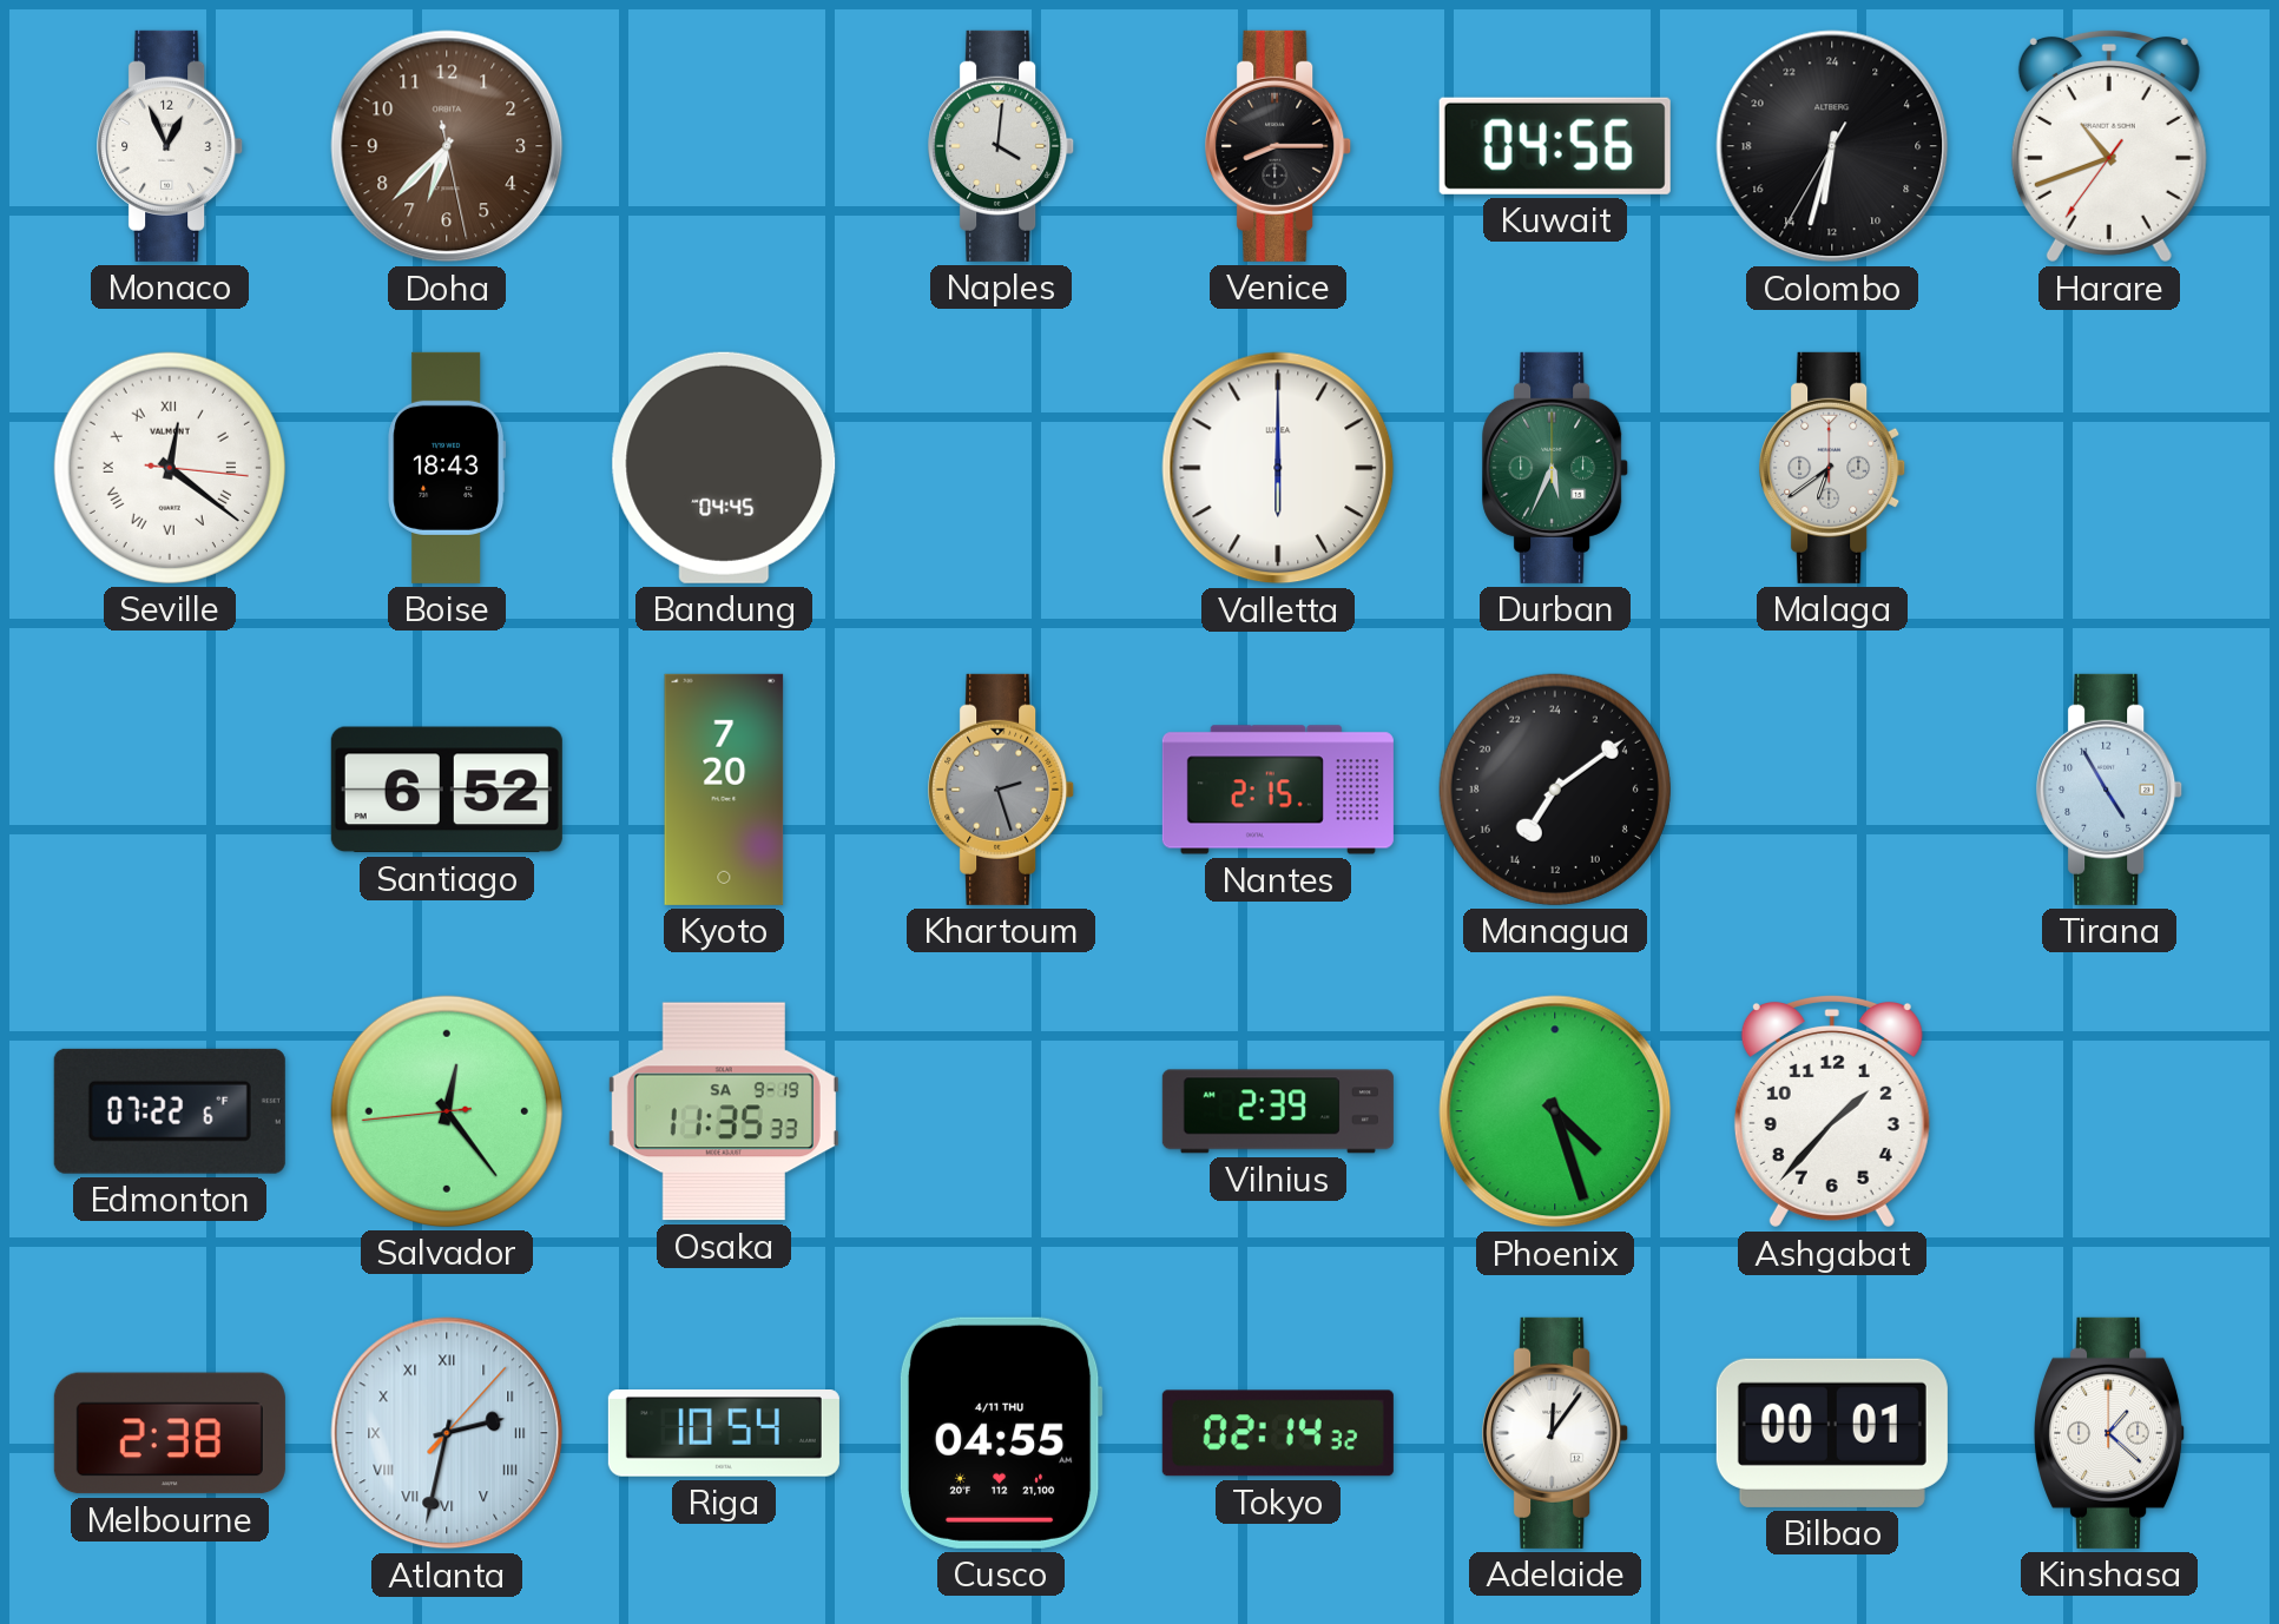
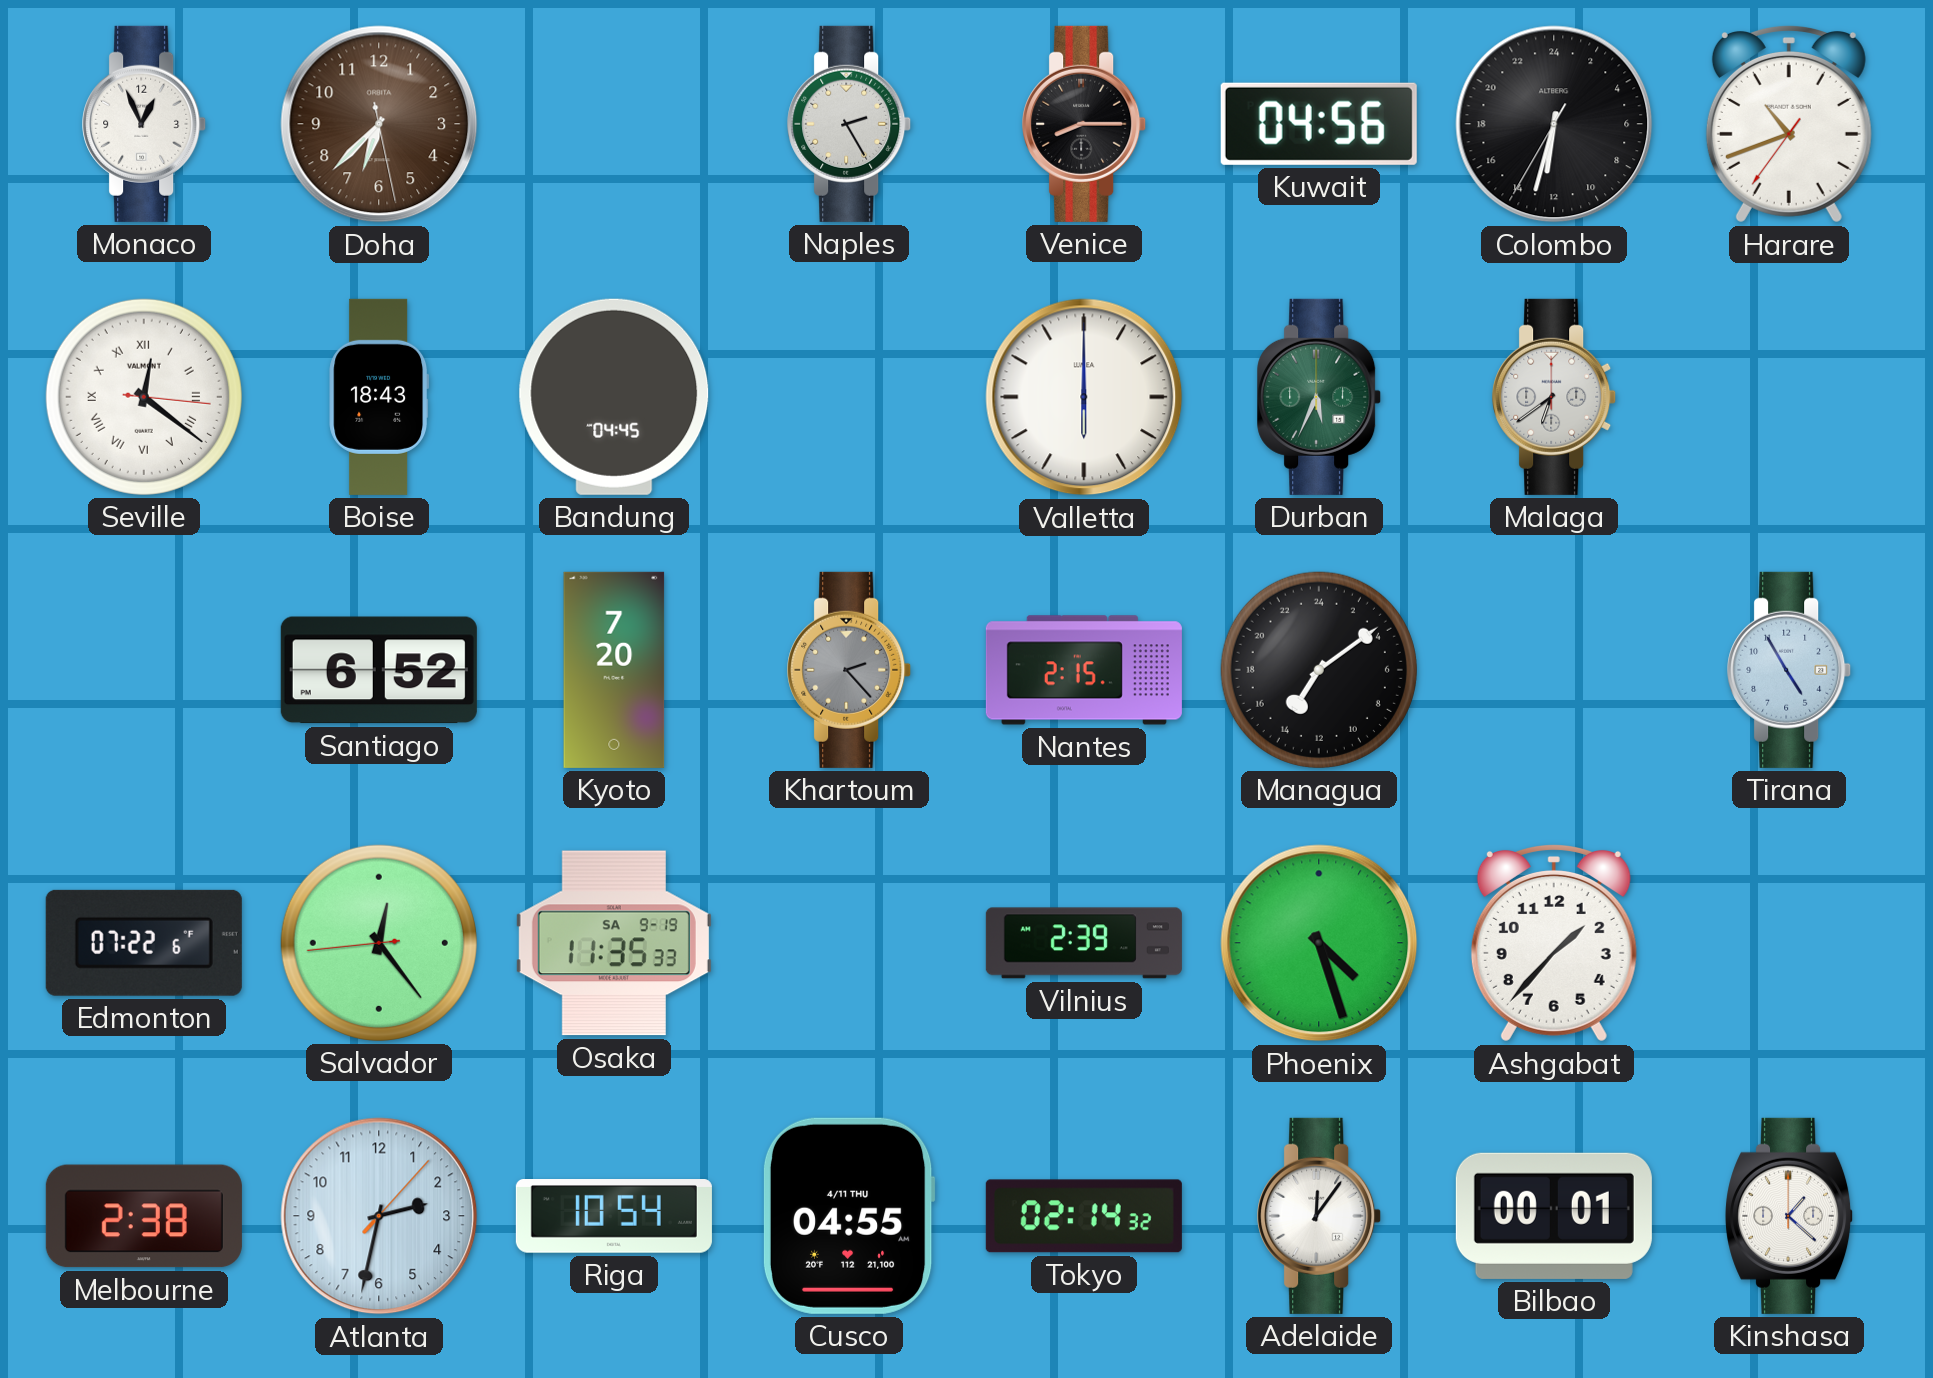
Naples: 4:01 -> 2:25
Khartoum: 2:27 -> 2:23
Atlanta numerals: Roman -> Arabic
